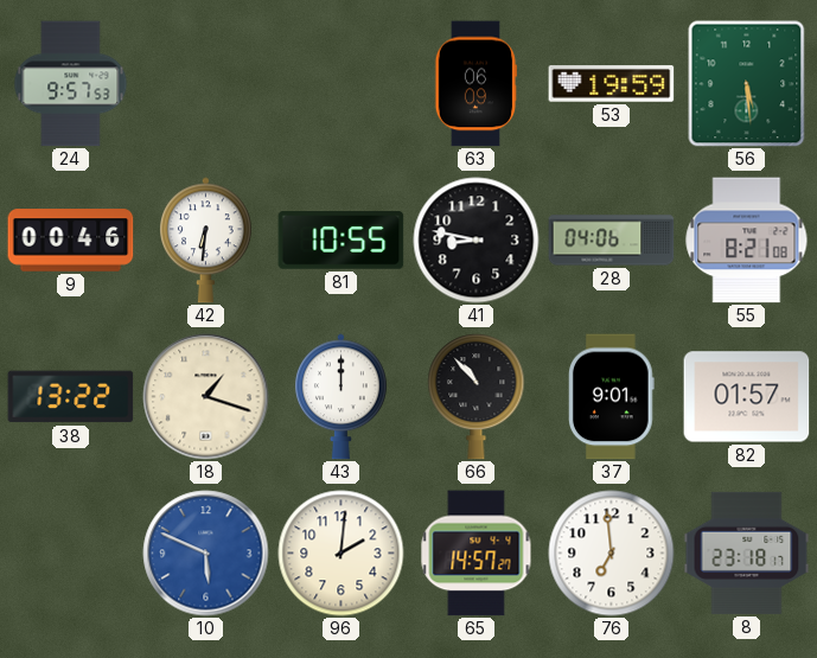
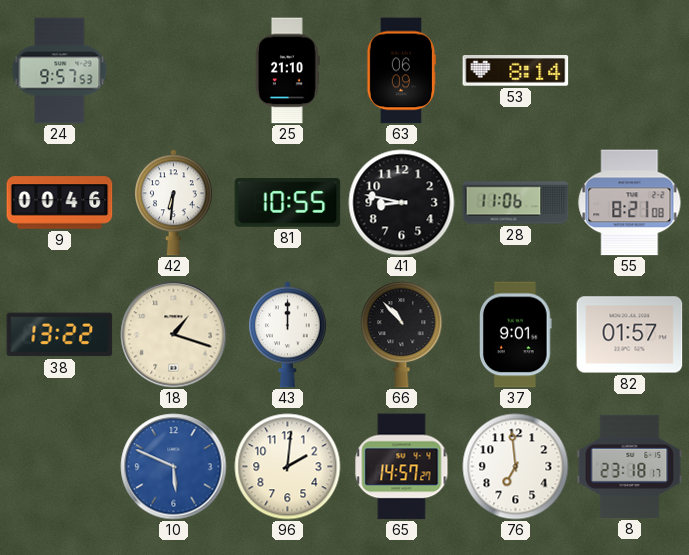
25: none -> 21:10
53: 19:59 -> 8:14
56: 5:29 -> none
28: 04:06 -> 11:06
